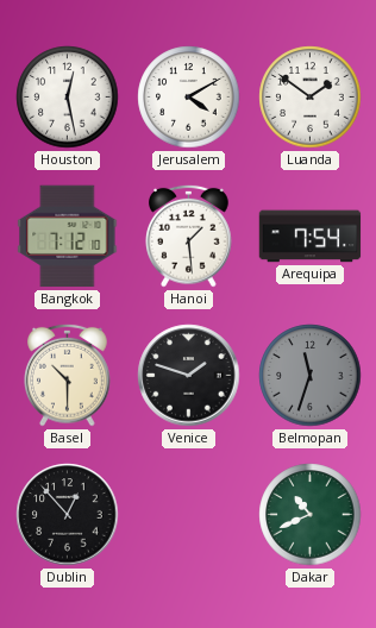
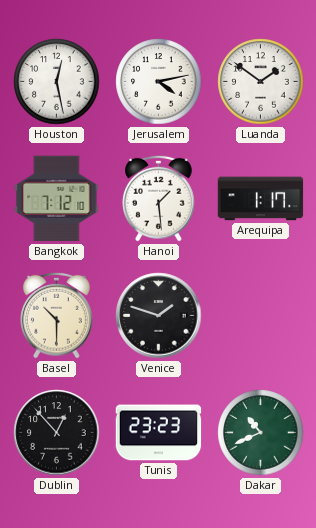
Jerusalem: 4:10 -> 4:13
Arequipa: 7:54 -> 1:17
Belmopan: 11:33 -> none
Tunis: none -> 23:23
